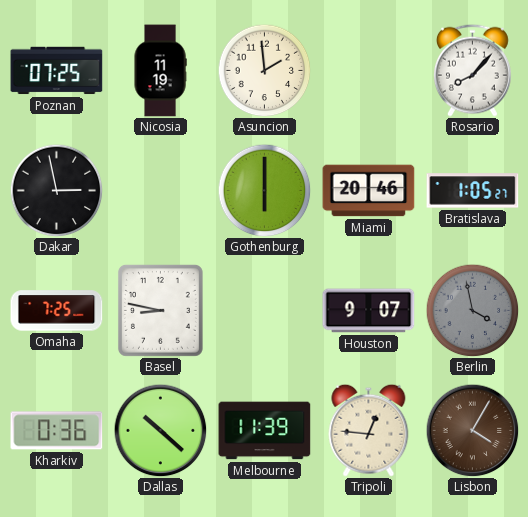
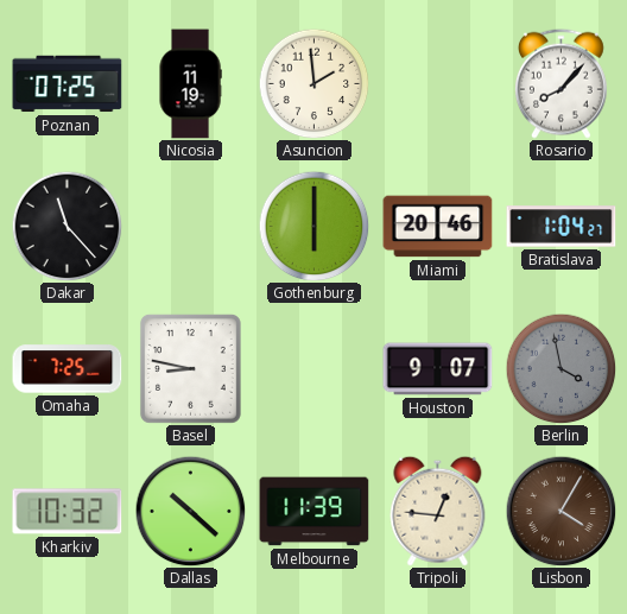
Dakar: 2:58 -> 11:23
Bratislava: 1:05 -> 1:04
Kharkiv: 0:36 -> 10:32
